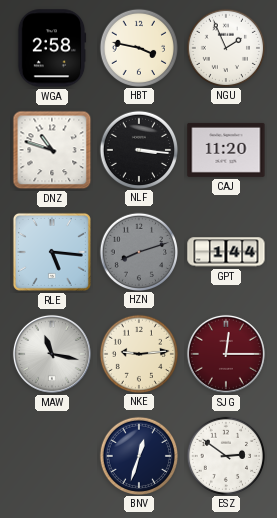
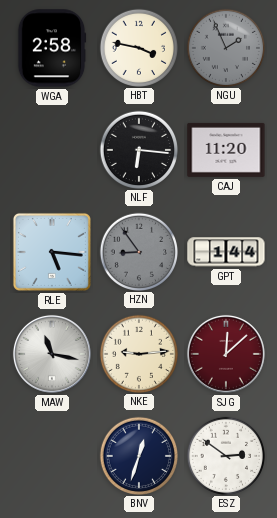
NGU dial: white -> grey
DNZ: 10:48 -> none
NLF: 3:16 -> 6:16
HZN: 8:12 -> 8:54
SJG: 12:15 -> 12:08
